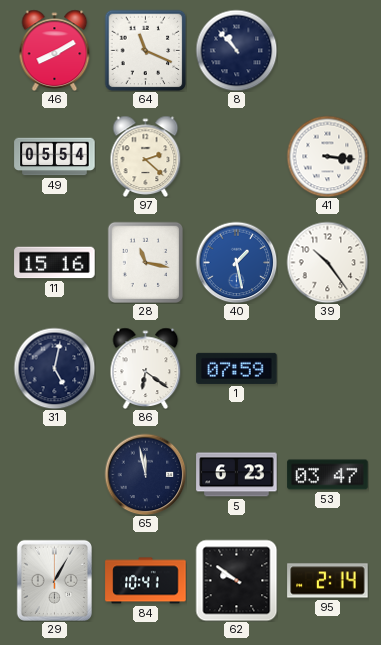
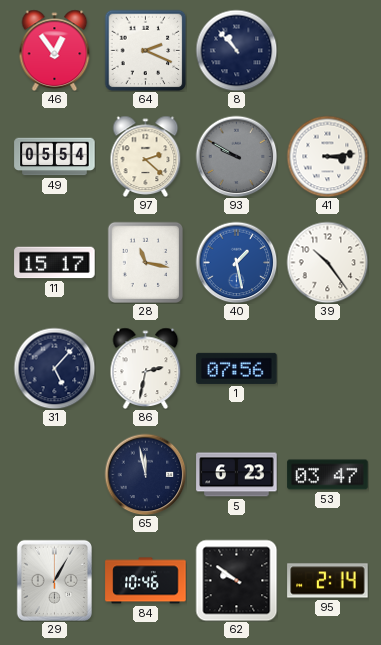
46: 8:10 -> 12:54
64: 11:19 -> 2:19
93: none -> 9:50
41: 3:16 -> 3:14
11: 15:16 -> 15:17
31: 5:02 -> 5:07
86: 6:21 -> 2:32
1: 07:59 -> 07:56
84: 10:41 -> 10:46
